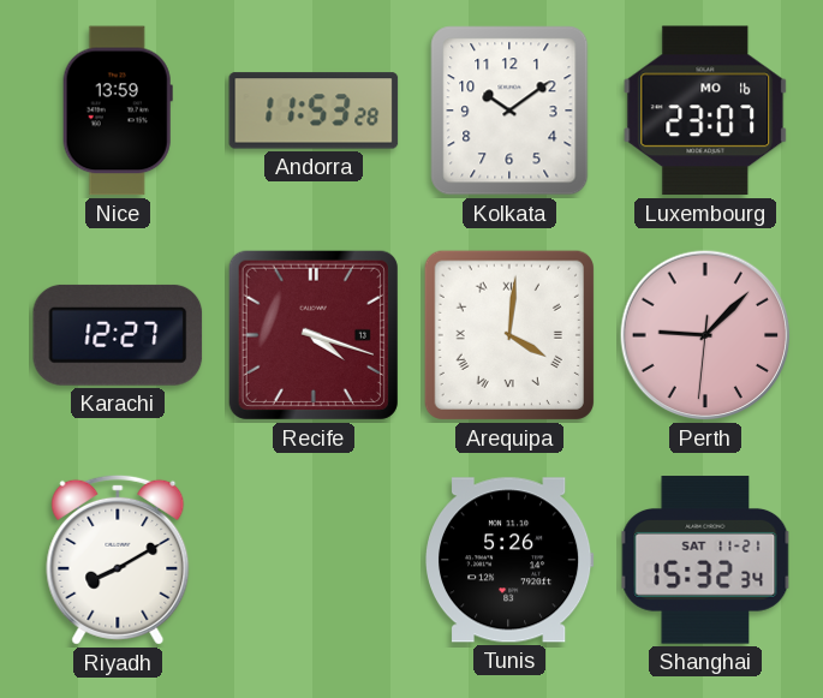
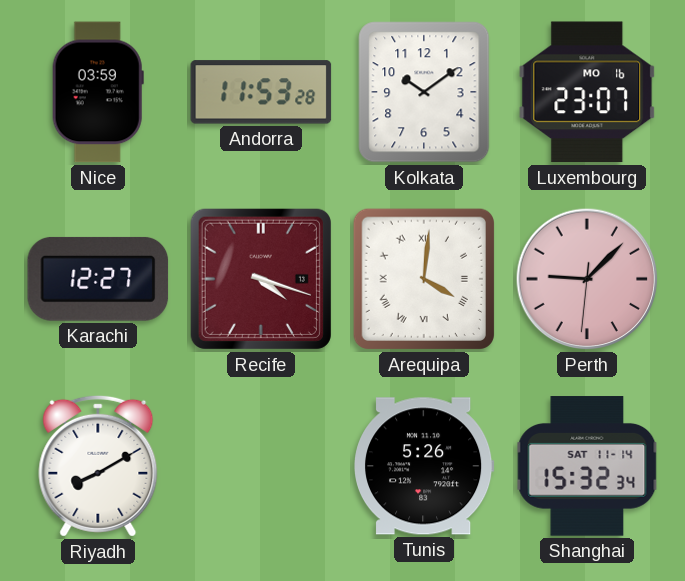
Nice: 13:59 -> 03:59
Shanghai date: SAT 11-21 -> SAT 11-14
